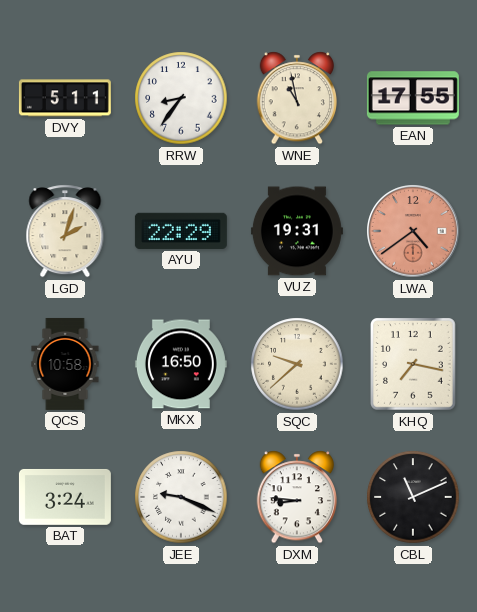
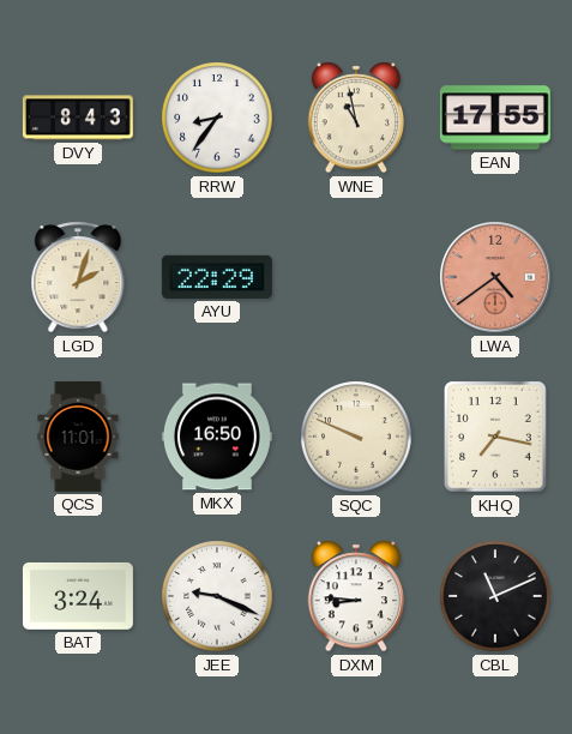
DVY: 5:11 -> 8:43
VUZ: 19:31 -> none
QCS: 10:58 -> 11:01
SQC: 9:38 -> 9:49
